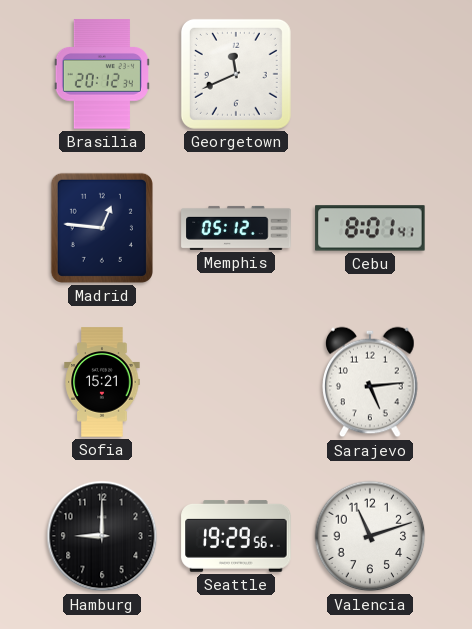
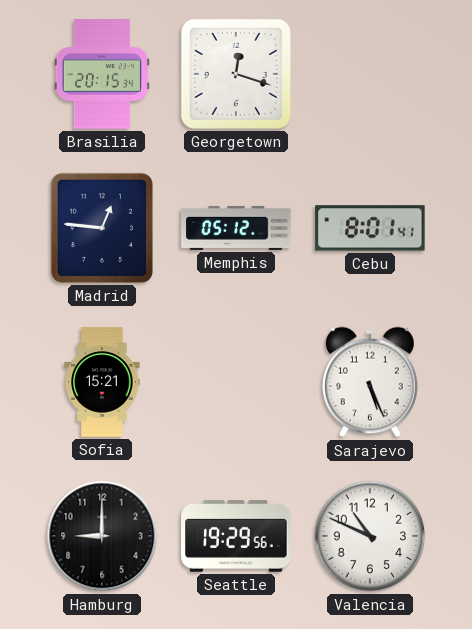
Brasilia: 20:12 -> 20:15
Georgetown: 11:41 -> 12:18
Sarajevo: 5:14 -> 5:26
Valencia: 11:12 -> 10:49
